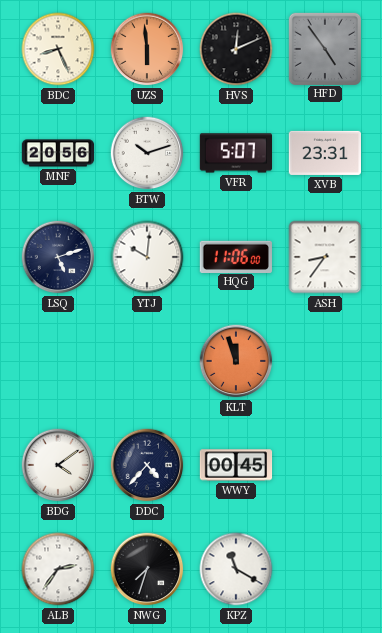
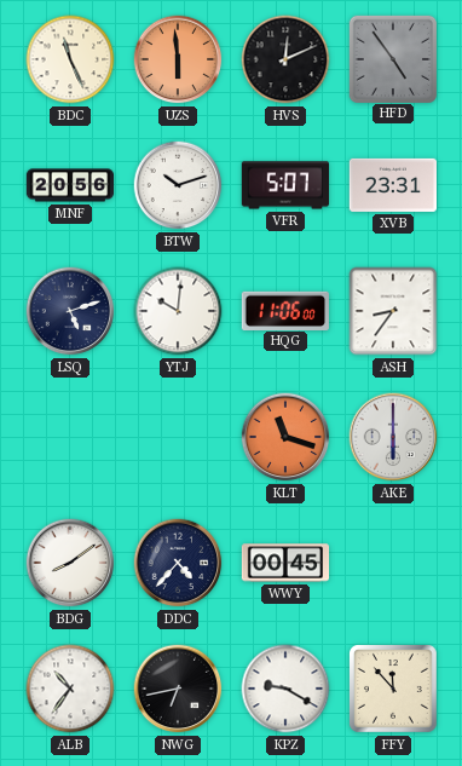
BDC: 8:26 -> 11:26
KLT: 11:57 -> 11:18
AKE: none -> 6:00
BDG: 4:09 -> 8:09
ALB: 2:36 -> 10:36
NWG: 7:33 -> 6:43
KPZ: 11:20 -> 9:20
FFY: none -> 11:53
